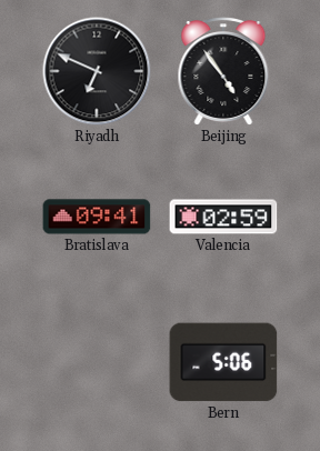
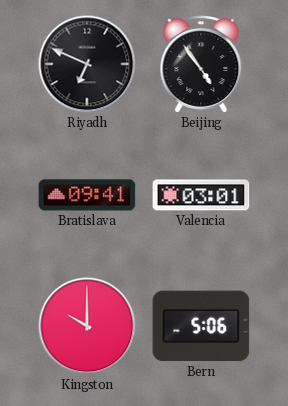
Valencia: 02:59 -> 03:01
Kingston: none -> 10:00
